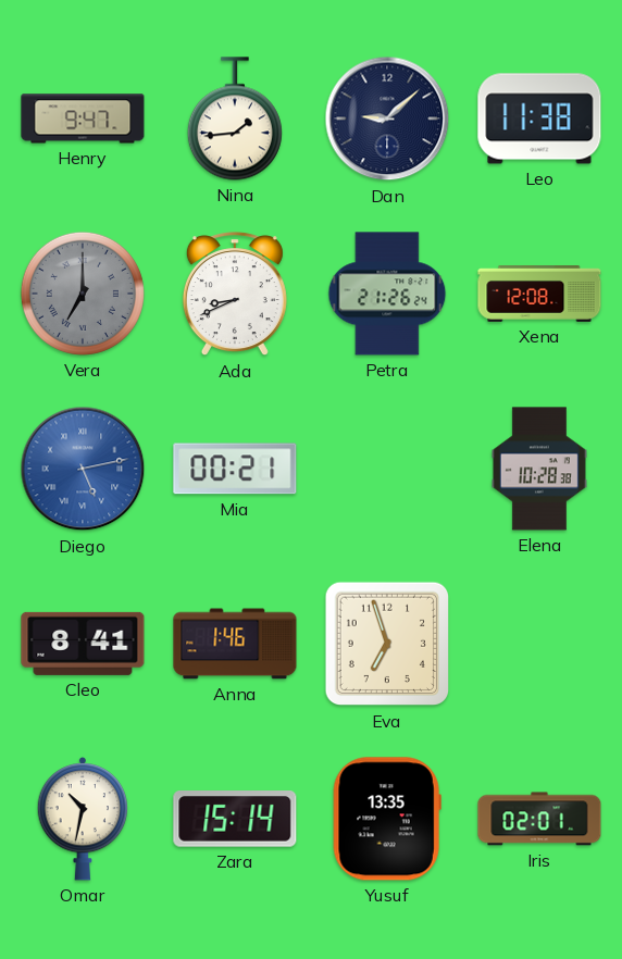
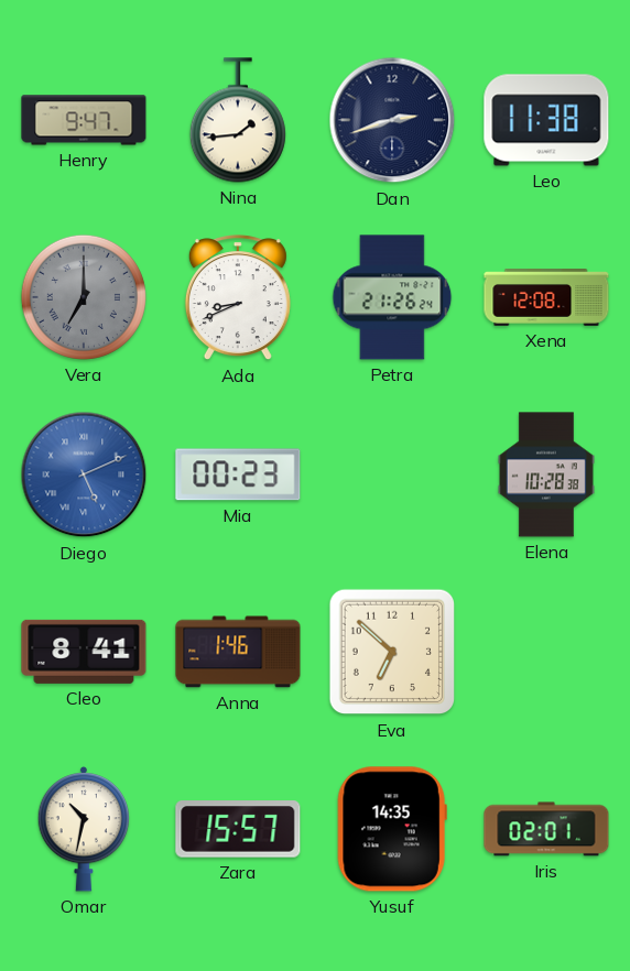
Dan: 9:08 -> 2:42
Diego: 5:13 -> 5:11
Mia: 00:21 -> 00:23
Eva: 6:57 -> 6:52
Zara: 15:14 -> 15:57
Yusuf: 13:35 -> 14:35
